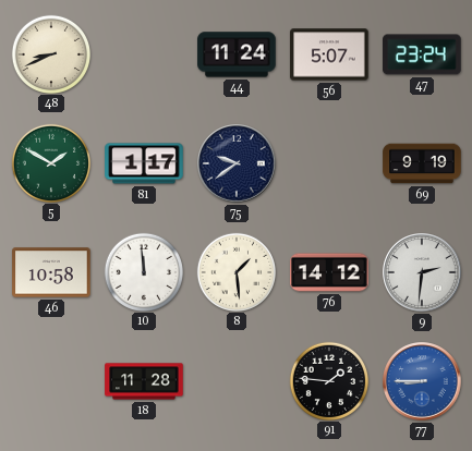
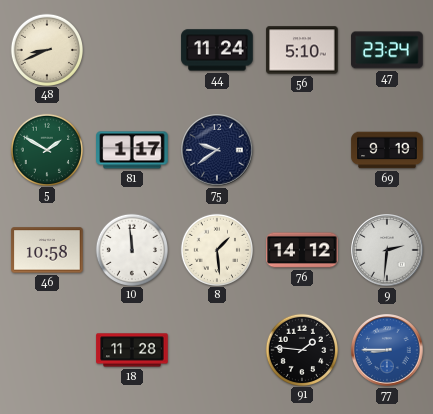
56: 5:07 -> 5:10
